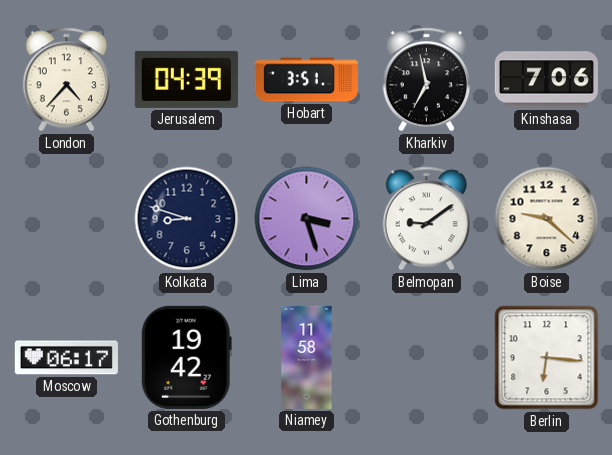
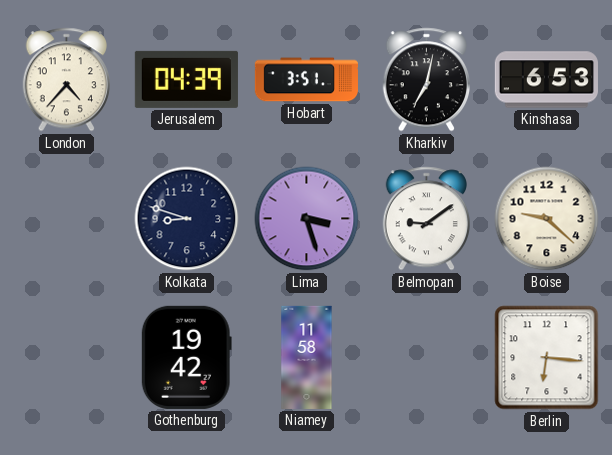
Kharkiv: 6:58 -> 7:02
Kinshasa: 7:06 -> 6:53
Moscow: 06:17 -> none
